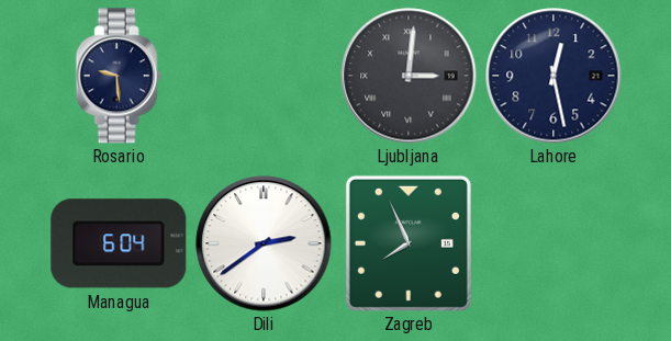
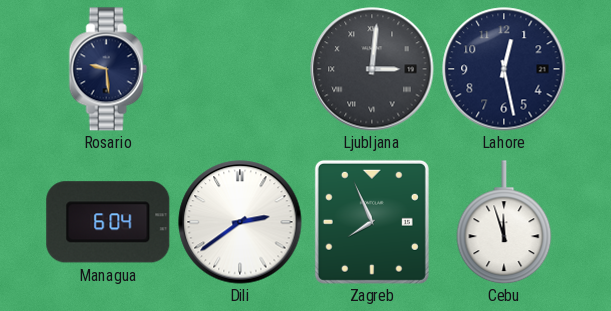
Cebu: none -> 11:57
